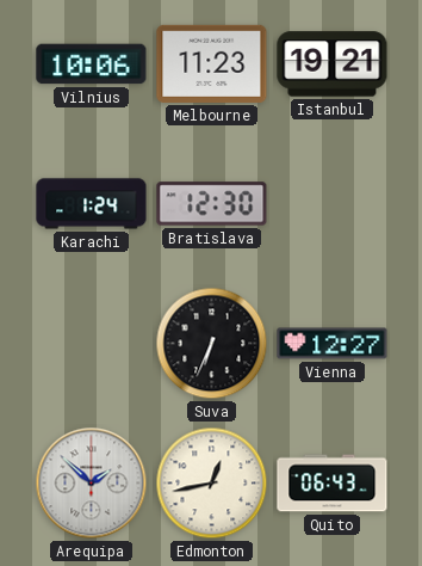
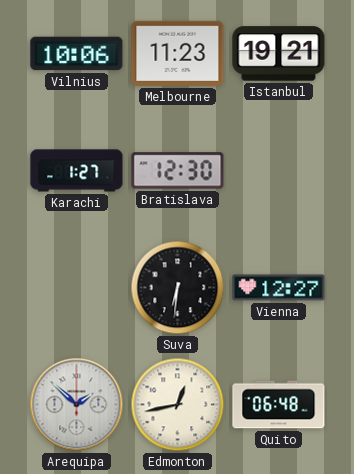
Karachi: 1:24 -> 1:27
Suva: 6:34 -> 6:31
Quito: 06:43 -> 06:48
